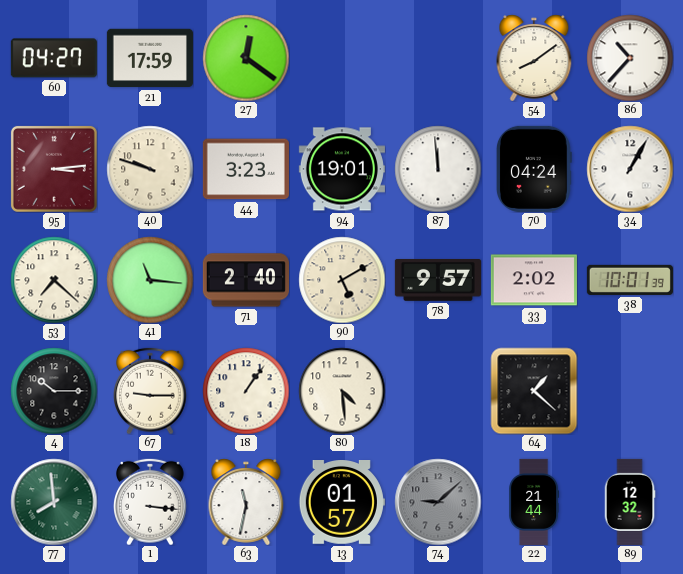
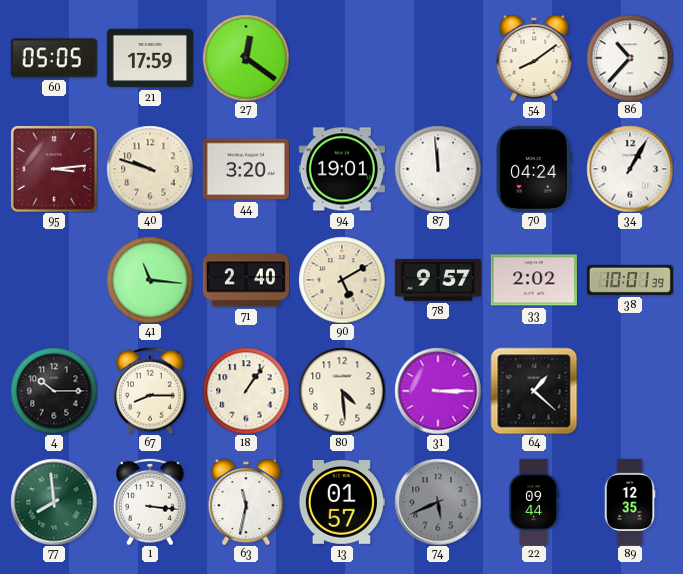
60: 04:27 -> 05:05
44: 3:23 -> 3:20
53: 7:22 -> none
67: 9:15 -> 8:15
31: none -> 3:15
74: 9:08 -> 5:41
22: 21:44 -> 09:44
89: 12:32 -> 12:35
